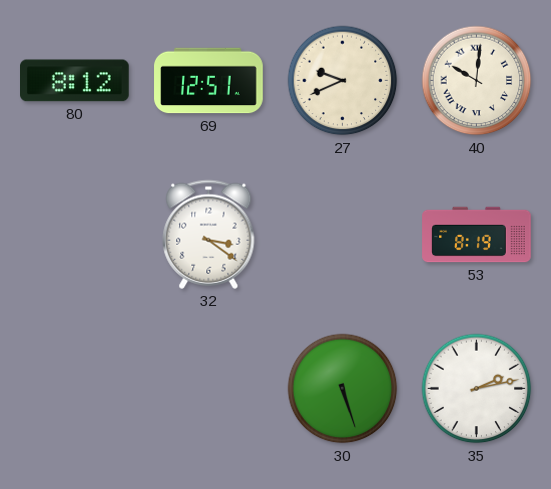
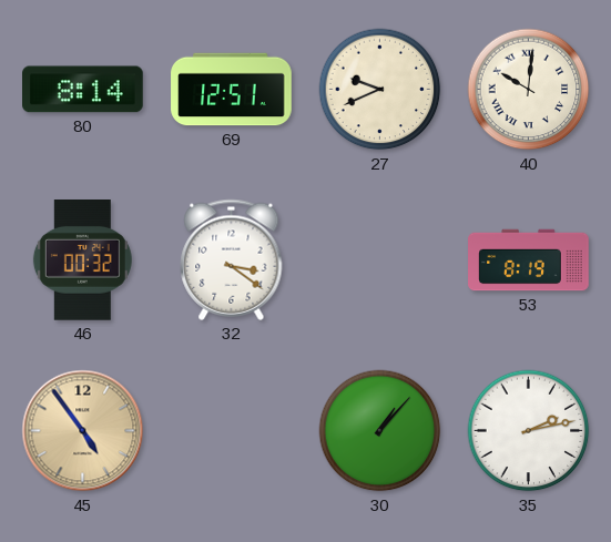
80: 8:12 -> 8:14
46: none -> 00:32
45: none -> 4:54
30: 5:27 -> 1:07
